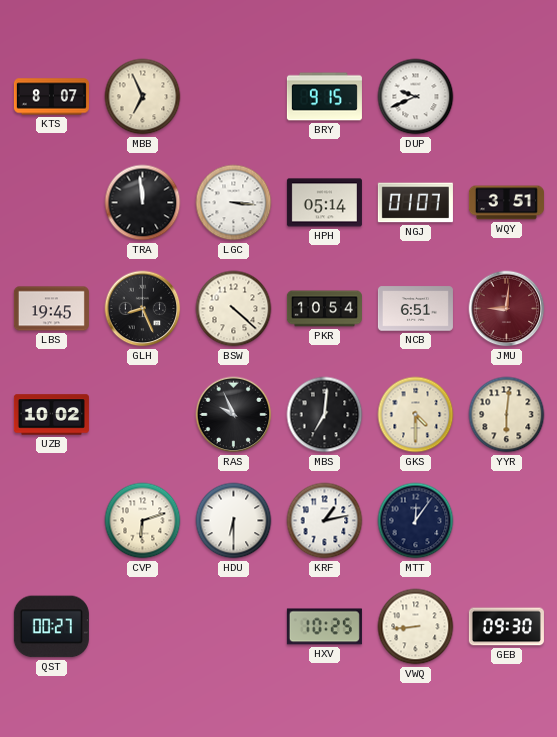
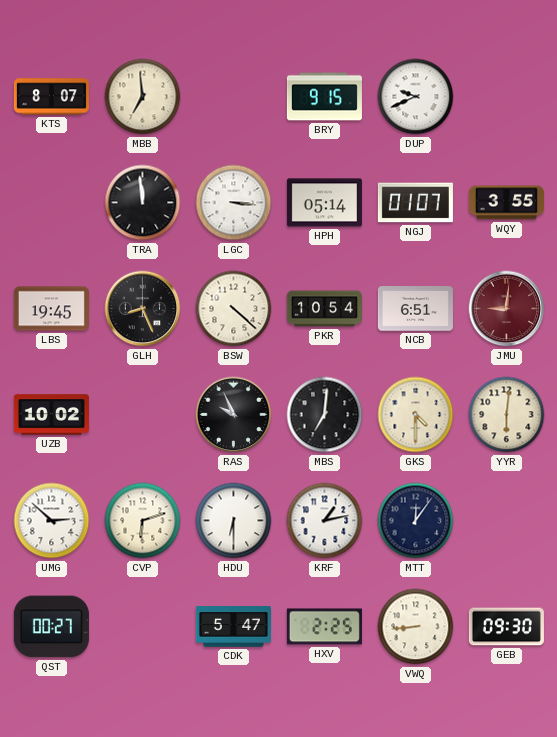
MBB: 6:56 -> 6:59
WQY: 3:51 -> 3:55
UMG: none -> 2:52
CDK: none -> 5:47
HXV: 10:25 -> 2:25
